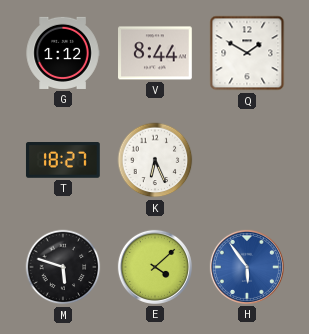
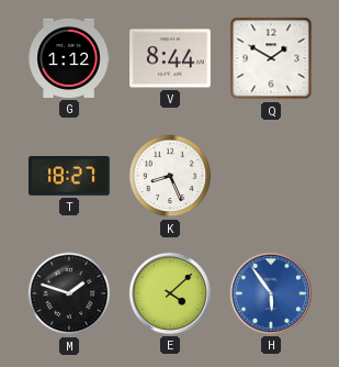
K: 6:26 -> 8:26
M: 5:48 -> 1:48
